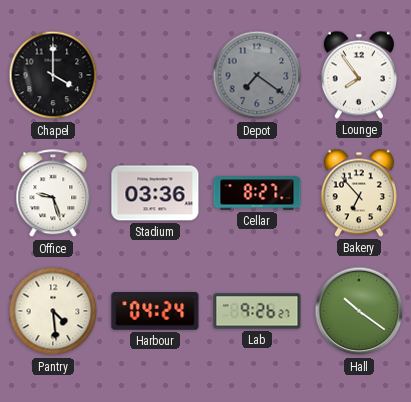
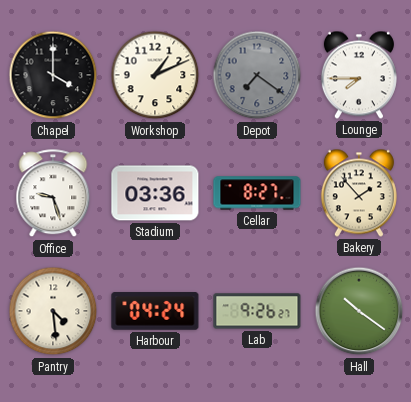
Workshop: none -> 1:11
Lounge: 7:54 -> 7:45
Bakery: 6:53 -> 1:53
